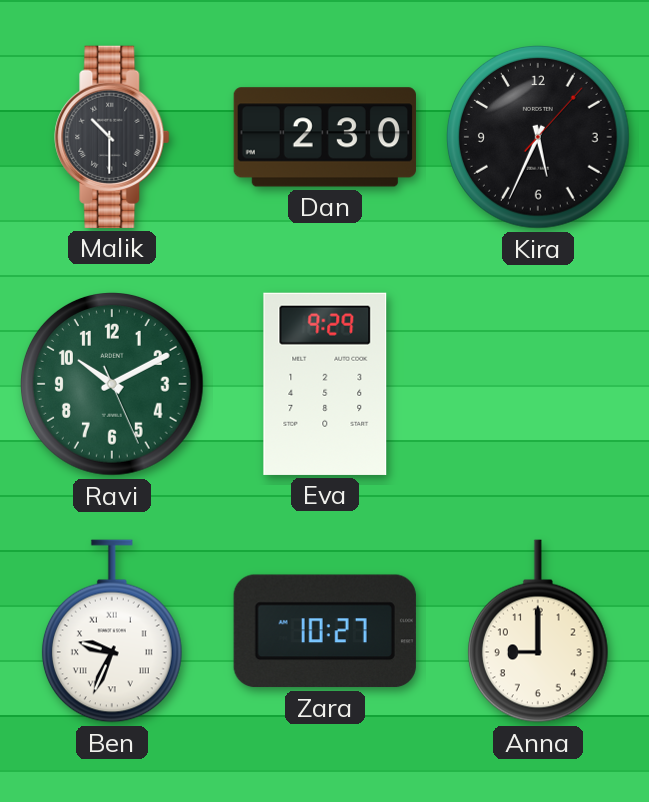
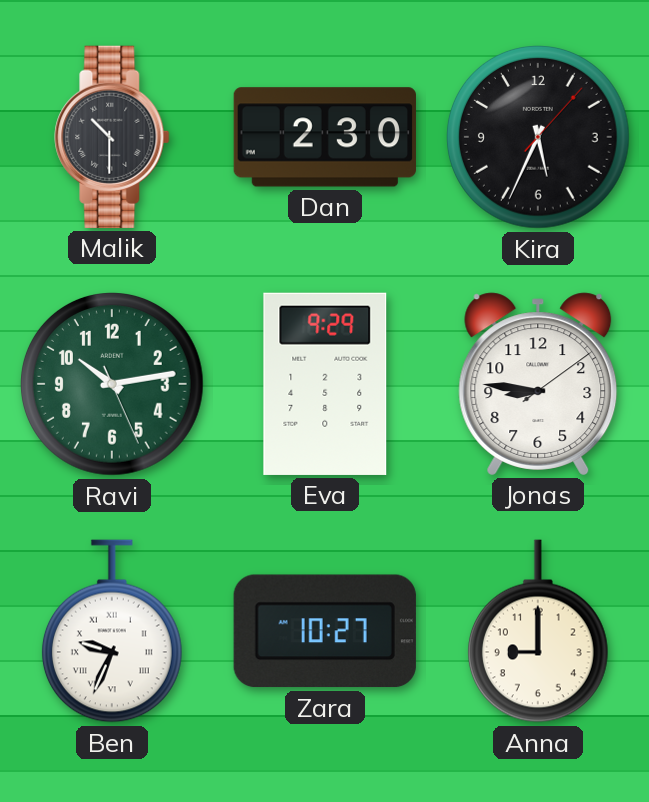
Ravi: 10:10 -> 10:13
Jonas: none -> 8:46
